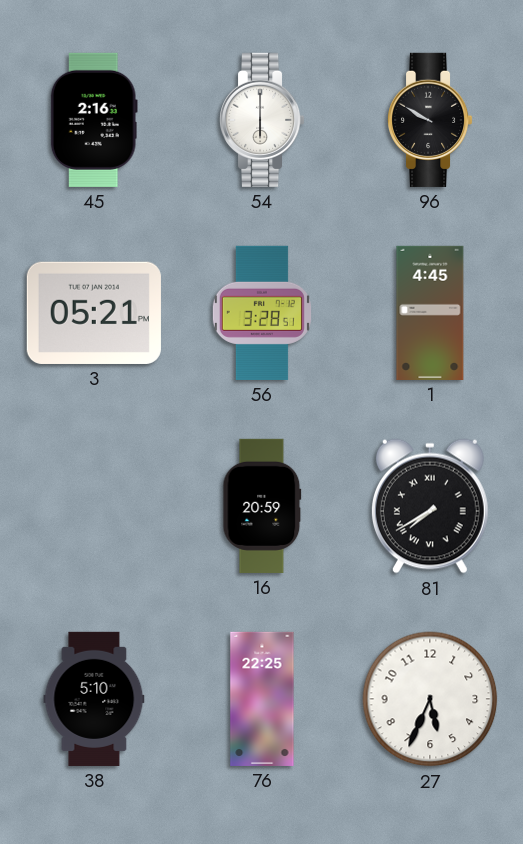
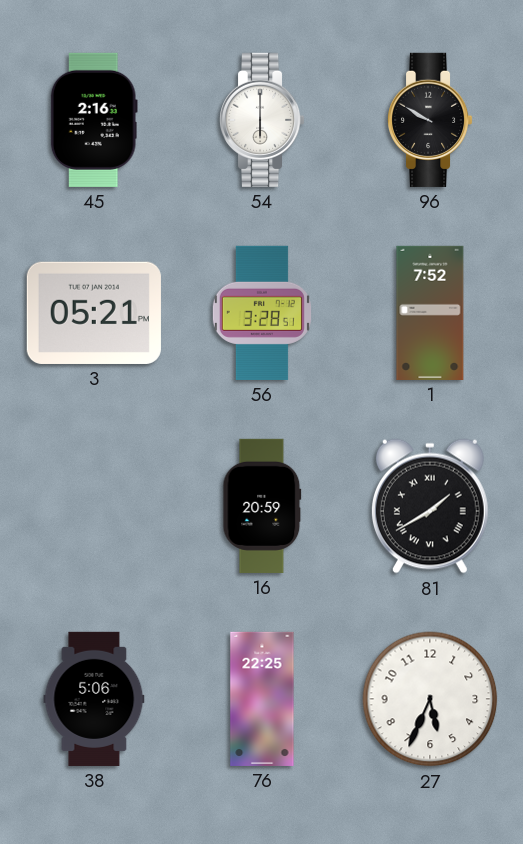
1: 4:45 -> 7:52
81: 7:40 -> 1:40
38: 5:10 -> 5:06
